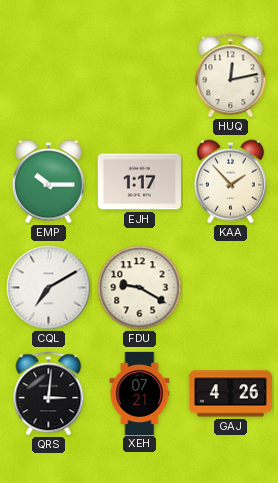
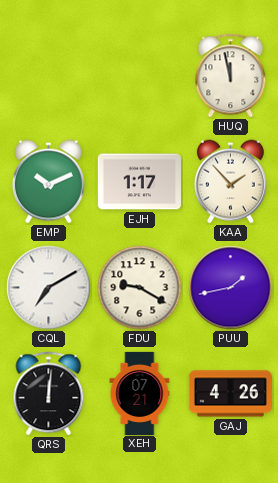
HUQ: 12:13 -> 11:58
EMP: 10:15 -> 10:11
PUU: none -> 1:43
QRS: 3:01 -> 12:01
